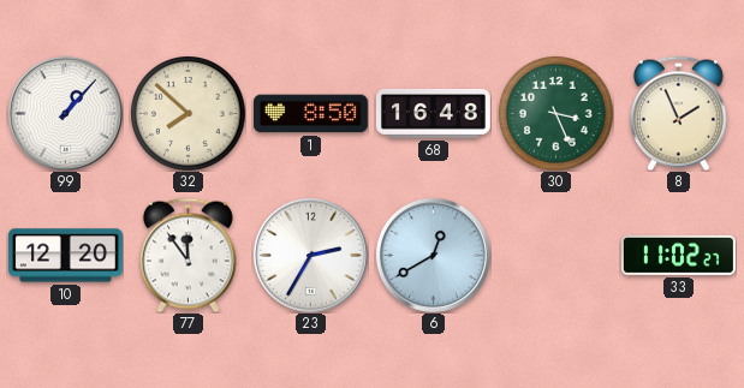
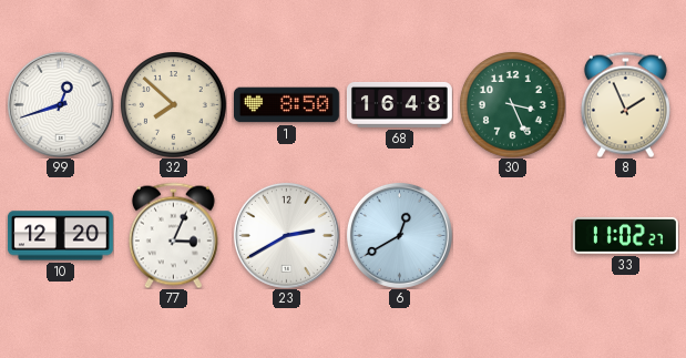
99: 1:07 -> 12:42
77: 11:54 -> 3:04
23: 2:35 -> 2:40
